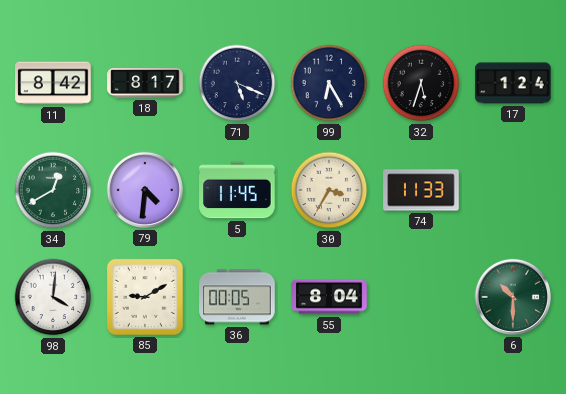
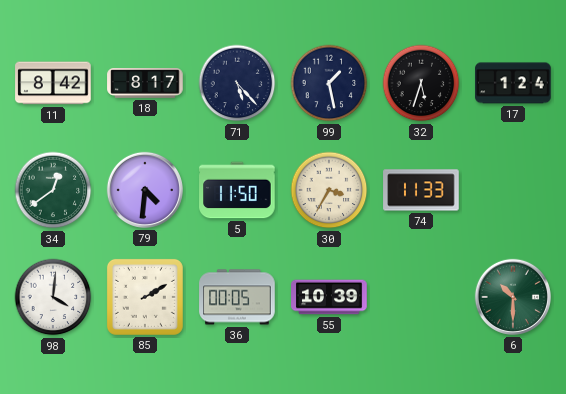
71: 5:19 -> 5:23
99: 6:25 -> 1:28
34: 12:40 -> 12:39
5: 11:45 -> 11:50
85: 9:10 -> 2:10
55: 8:04 -> 10:39
